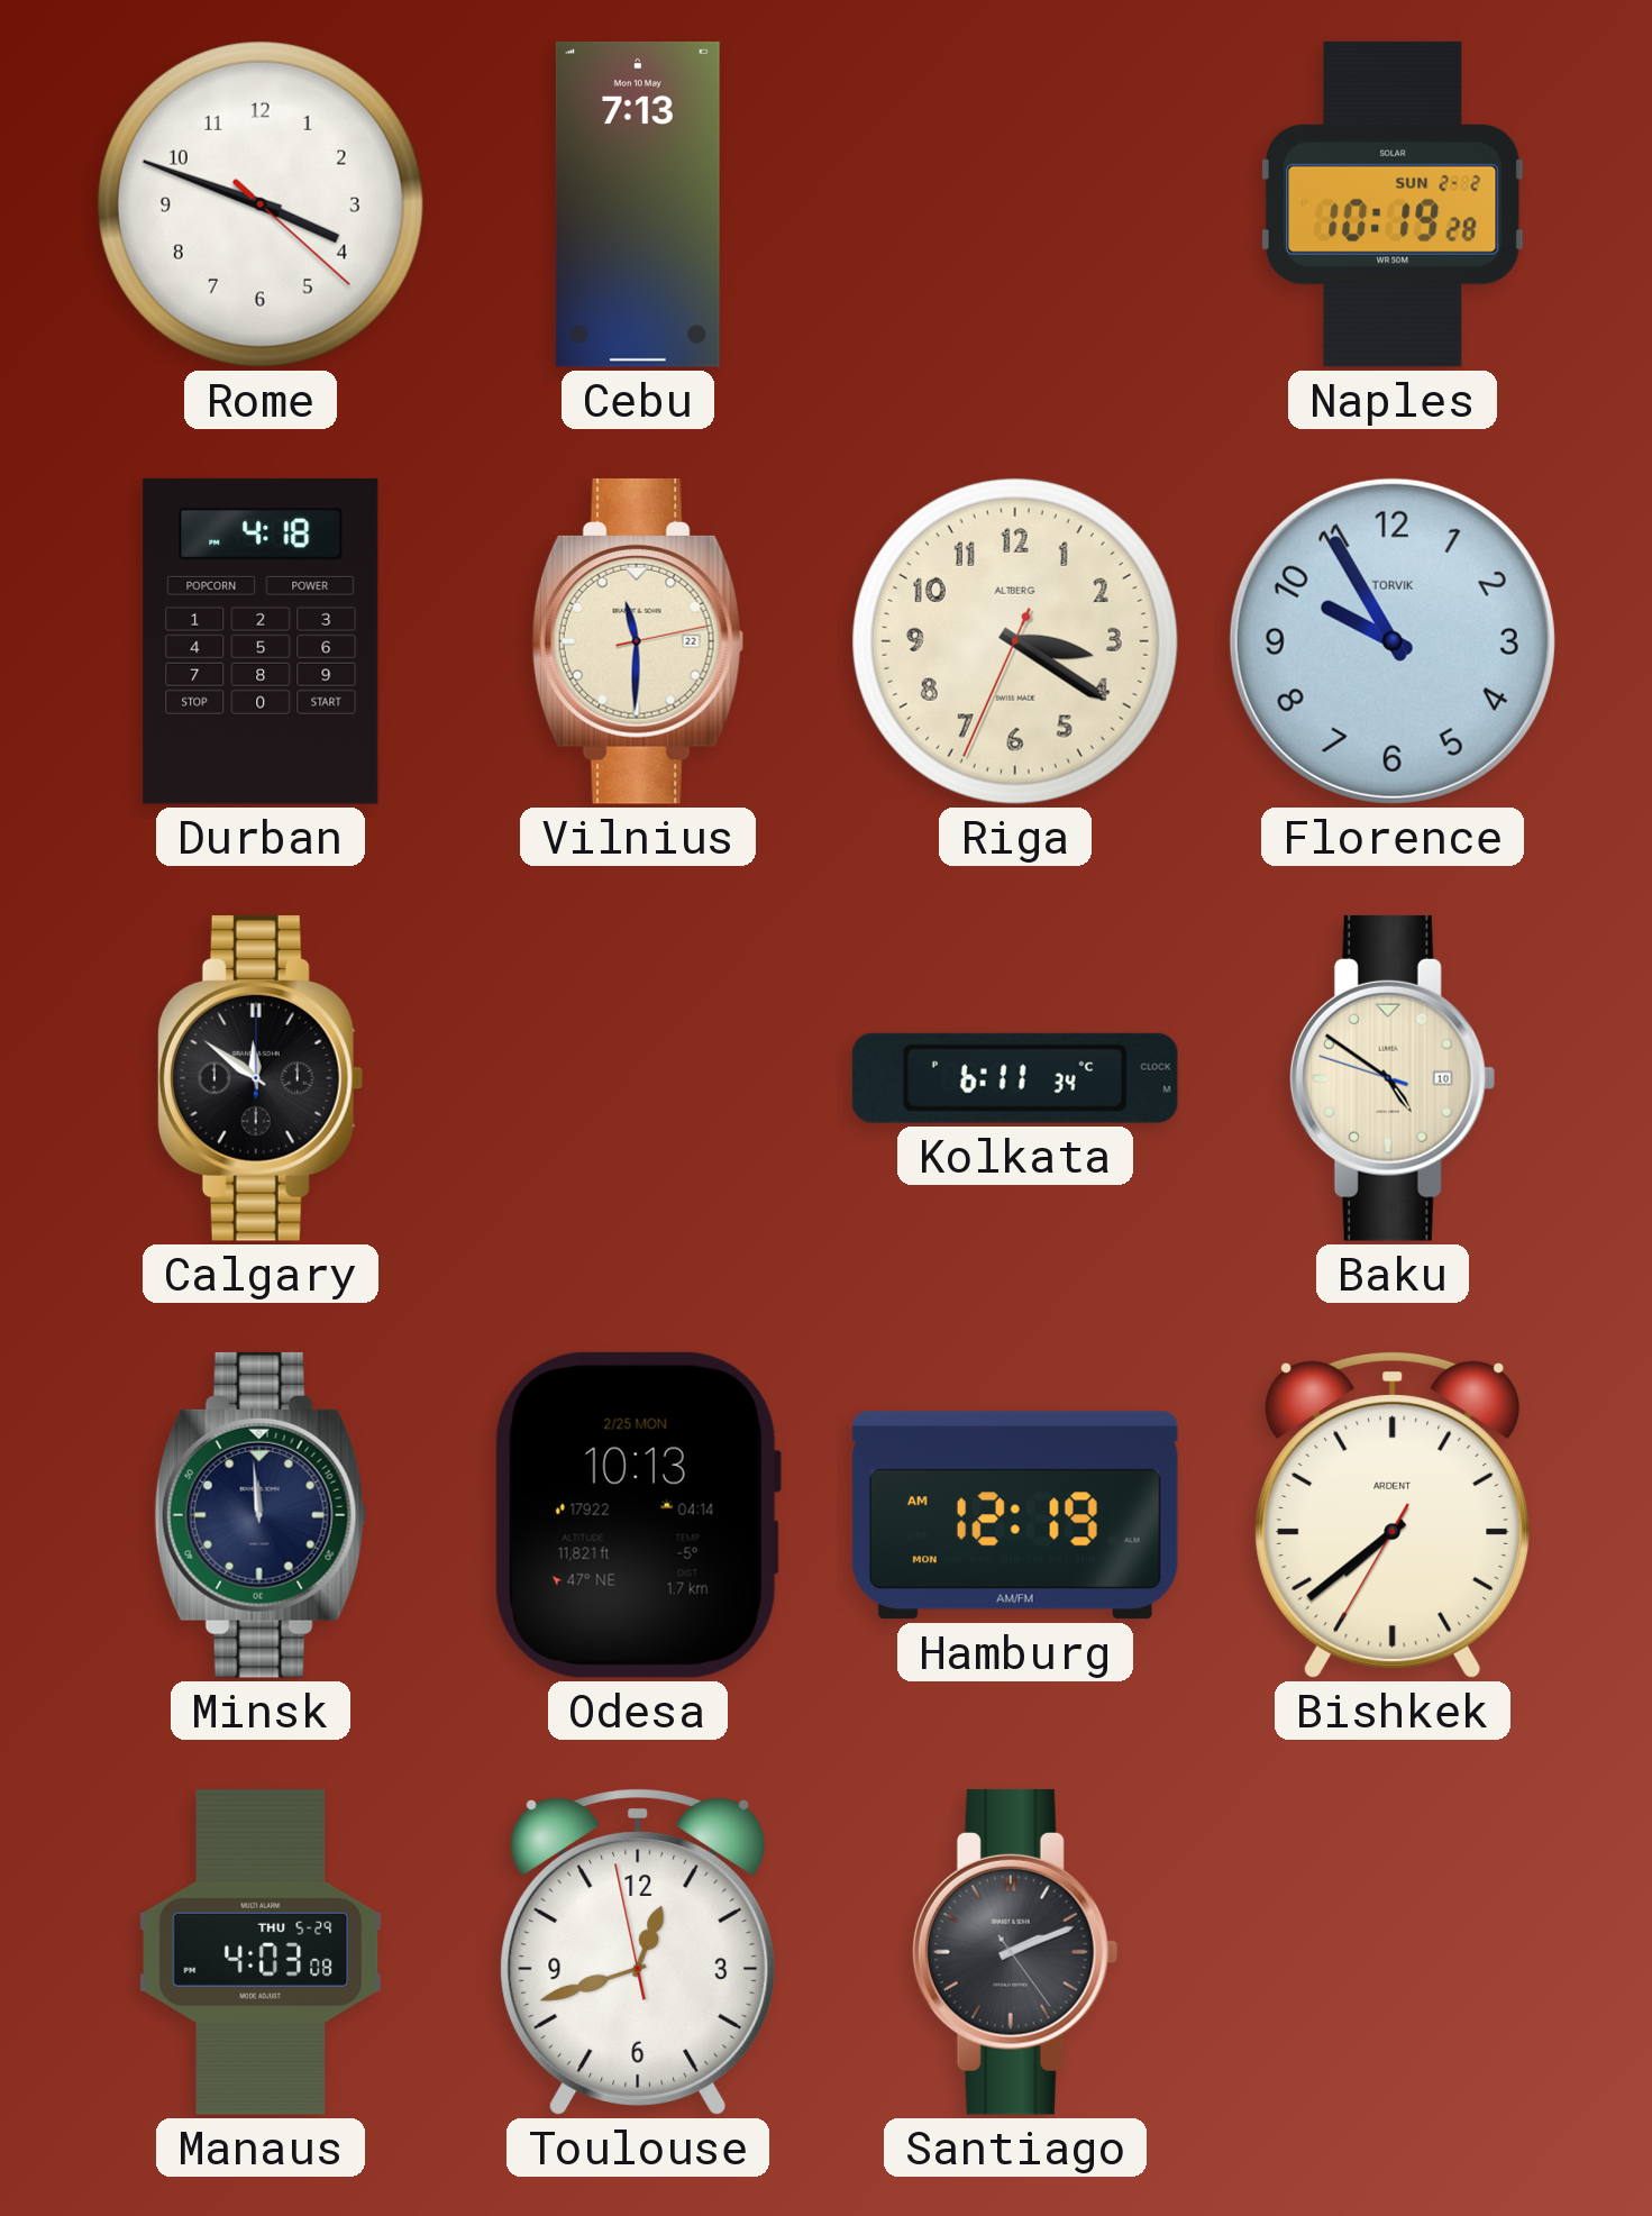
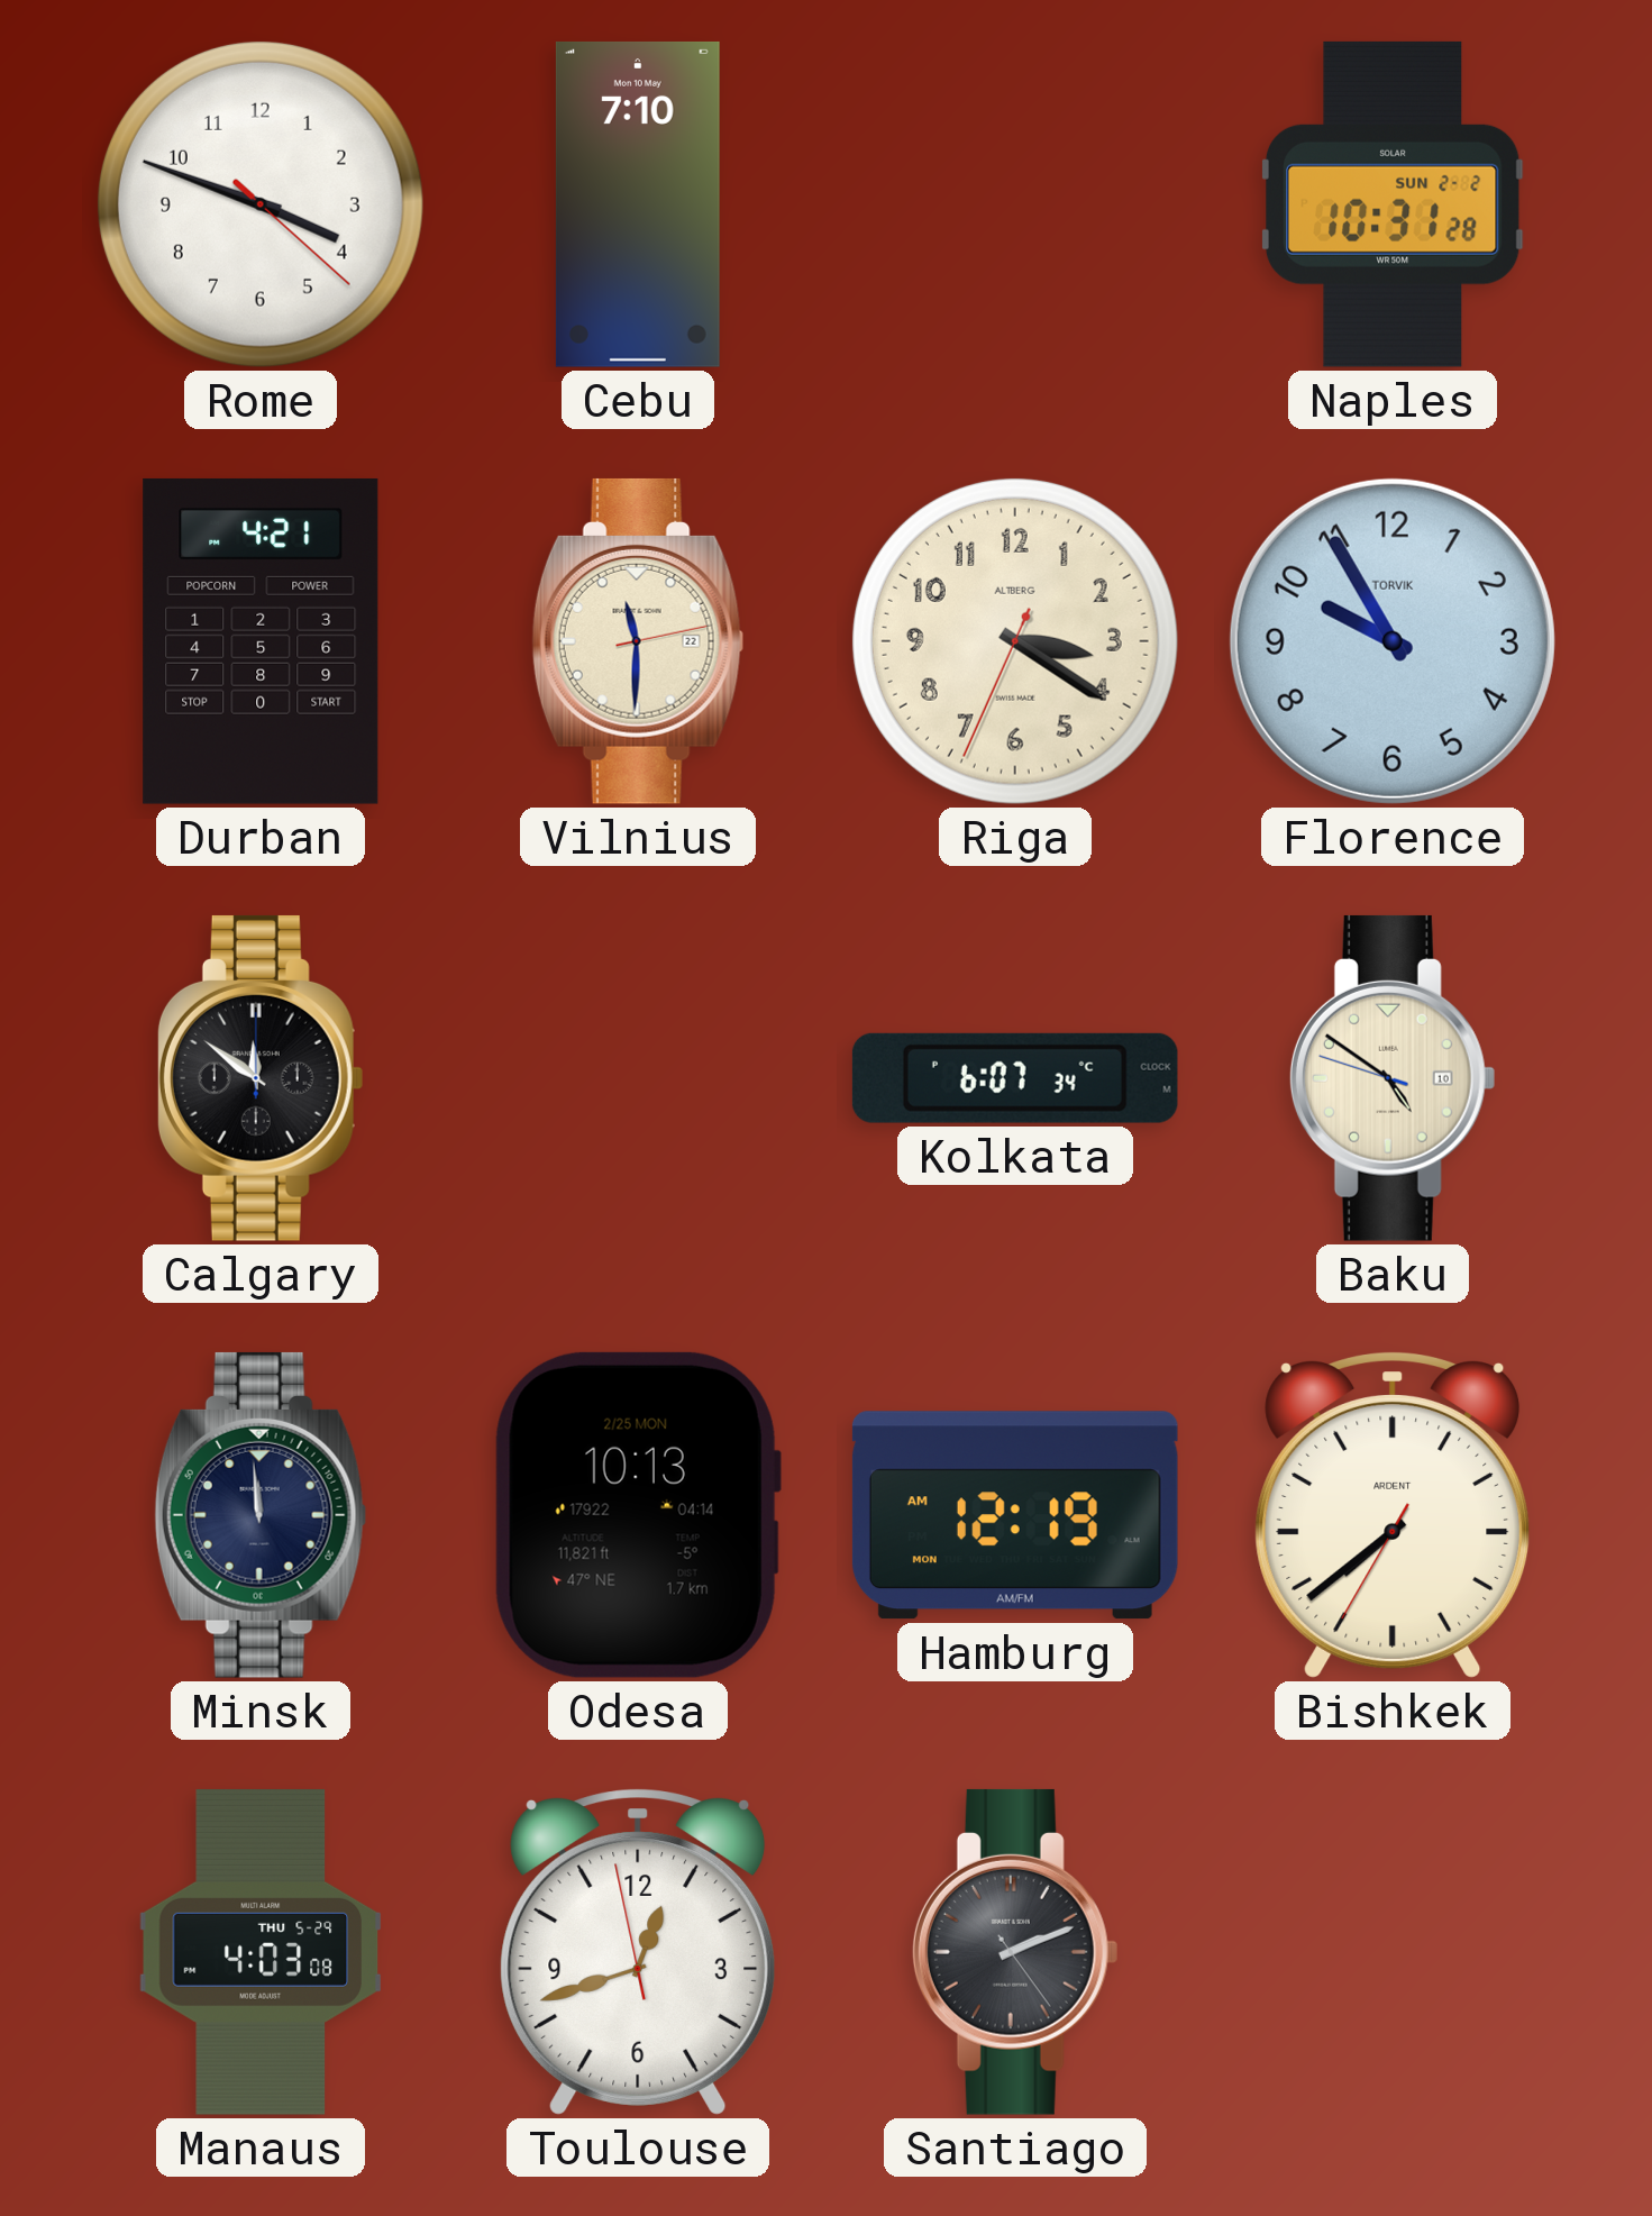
Cebu: 7:13 -> 7:10
Naples: 10:19 -> 10:31
Durban: 4:18 -> 4:21
Kolkata: 6:11 -> 6:07
